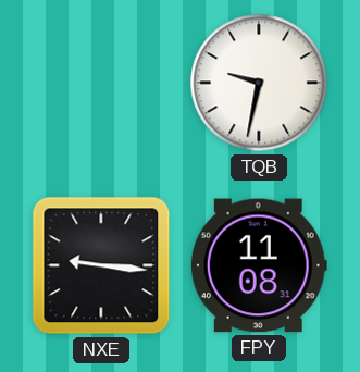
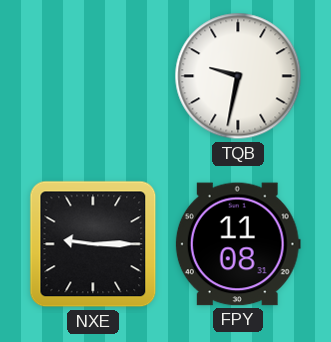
NXE: 9:16 -> 9:15
